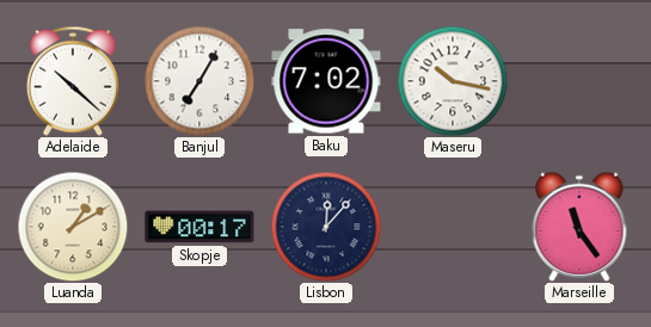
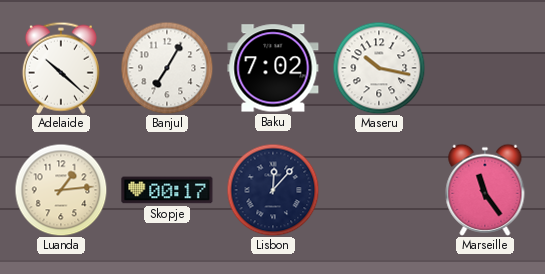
Luanda: 1:10 -> 1:14
